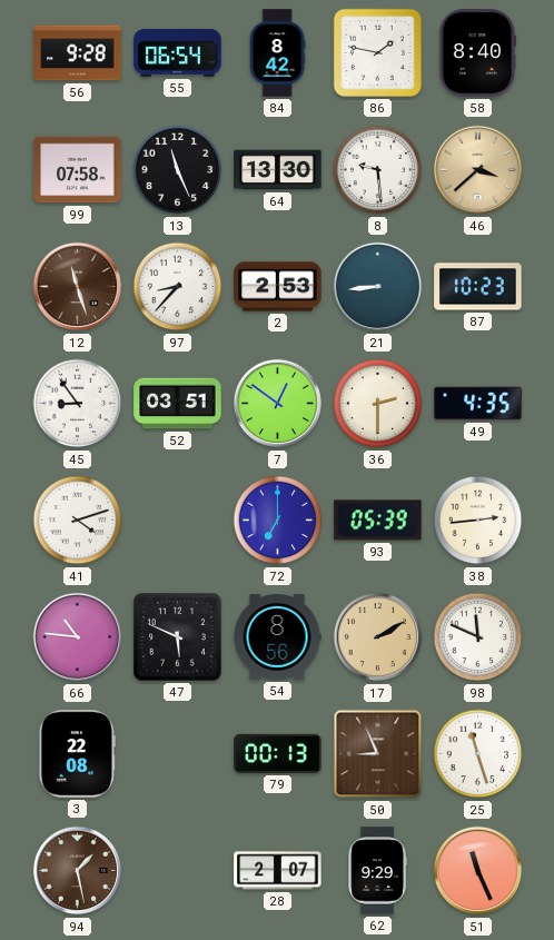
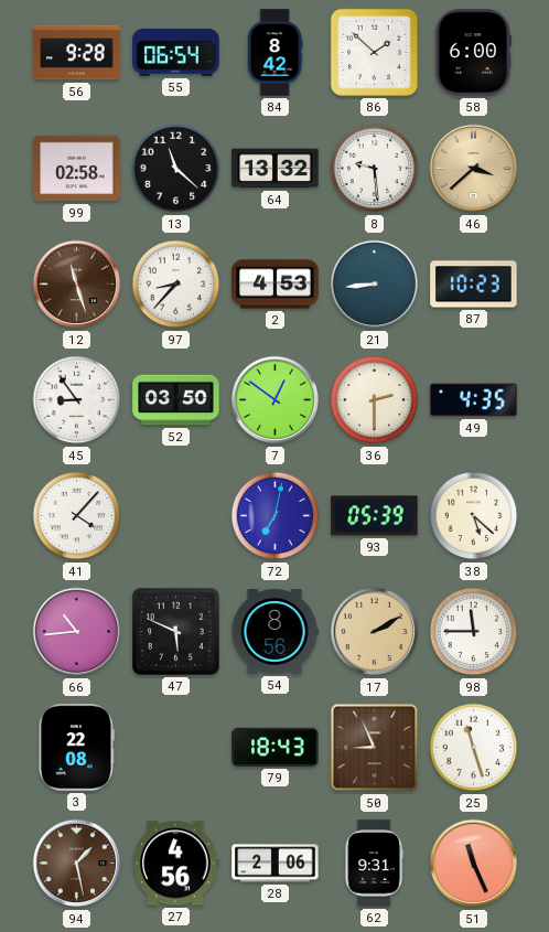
86: 1:47 -> 1:52
58: 8:40 -> 6:00
99: 07:58 -> 02:58
13: 11:26 -> 11:22
64: 13:30 -> 13:32
2: 2:53 -> 4:53
52: 03:51 -> 03:50
41: 4:12 -> 4:07
72: 7:00 -> 7:02
38: 2:44 -> 5:22
66: 10:46 -> 10:44
98: 11:49 -> 11:45
79: 00:13 -> 18:43
27: none -> 4:56
28: 2:07 -> 2:06
62: 9:29 -> 9:31
